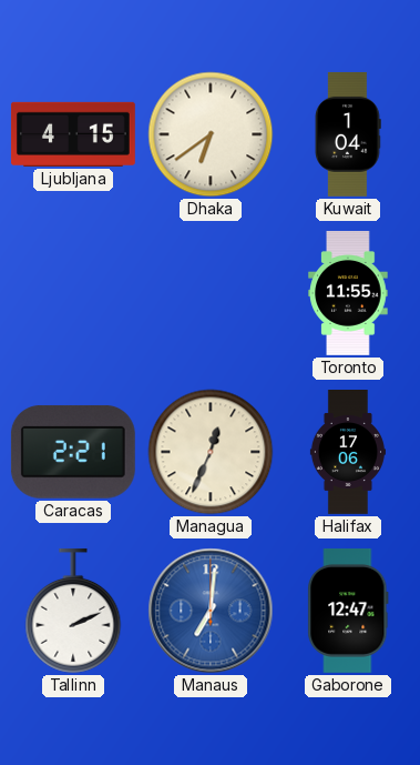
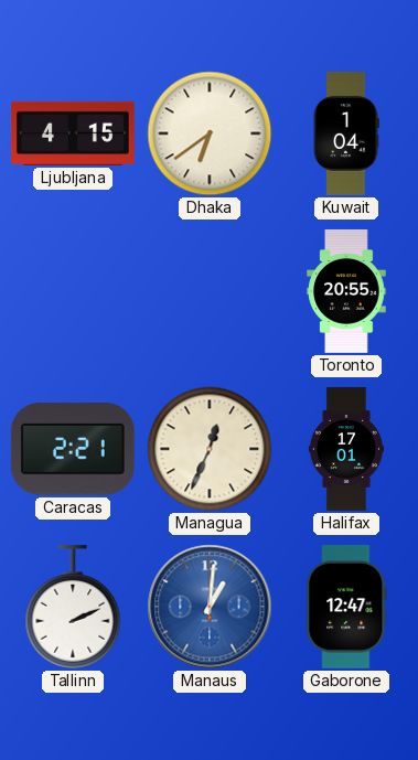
Toronto: 11:55 -> 20:55
Halifax: 17:06 -> 17:01
Manaus: 7:01 -> 1:01
